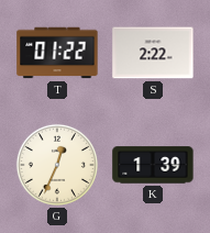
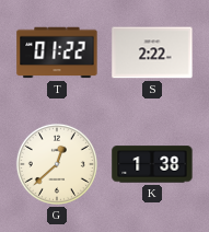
G: 12:34 -> 12:38
K: 1:39 -> 1:38
